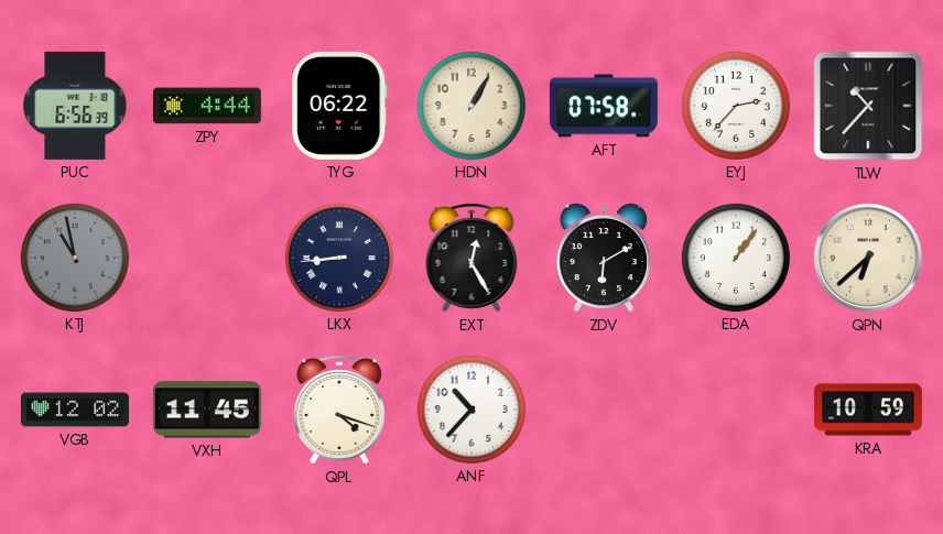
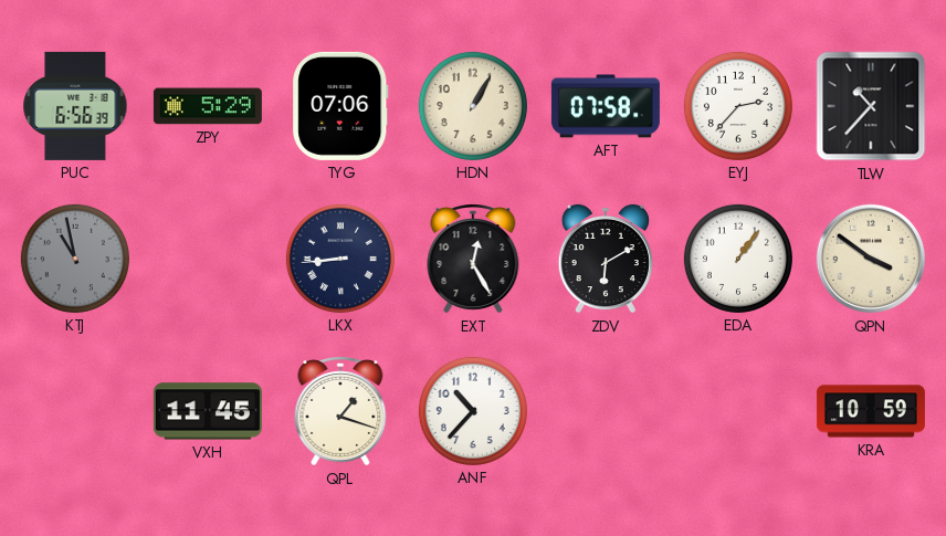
ZPY: 4:44 -> 5:29
TYG: 06:22 -> 07:06
QPN: 6:38 -> 3:51
VGB: 12:02 -> none
QPL: 4:18 -> 1:18
